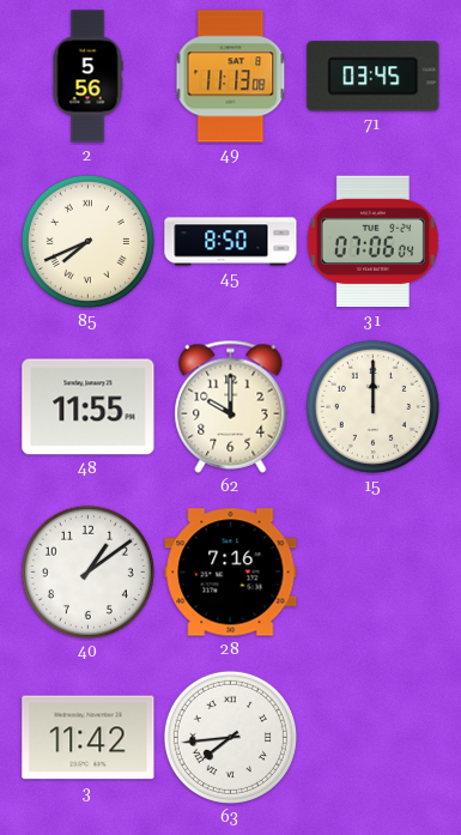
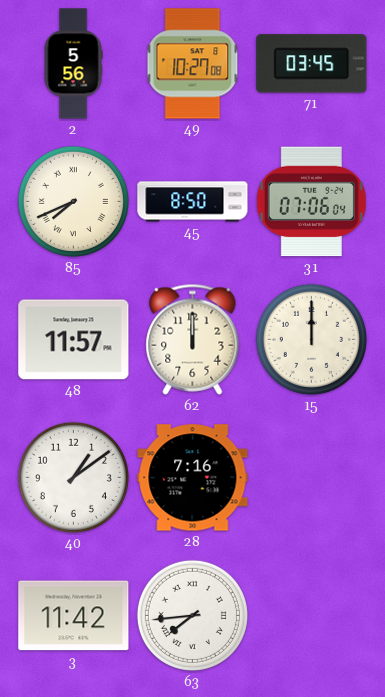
49: 11:13 -> 10:27
48: 11:55 -> 11:57
62: 10:00 -> 12:00
